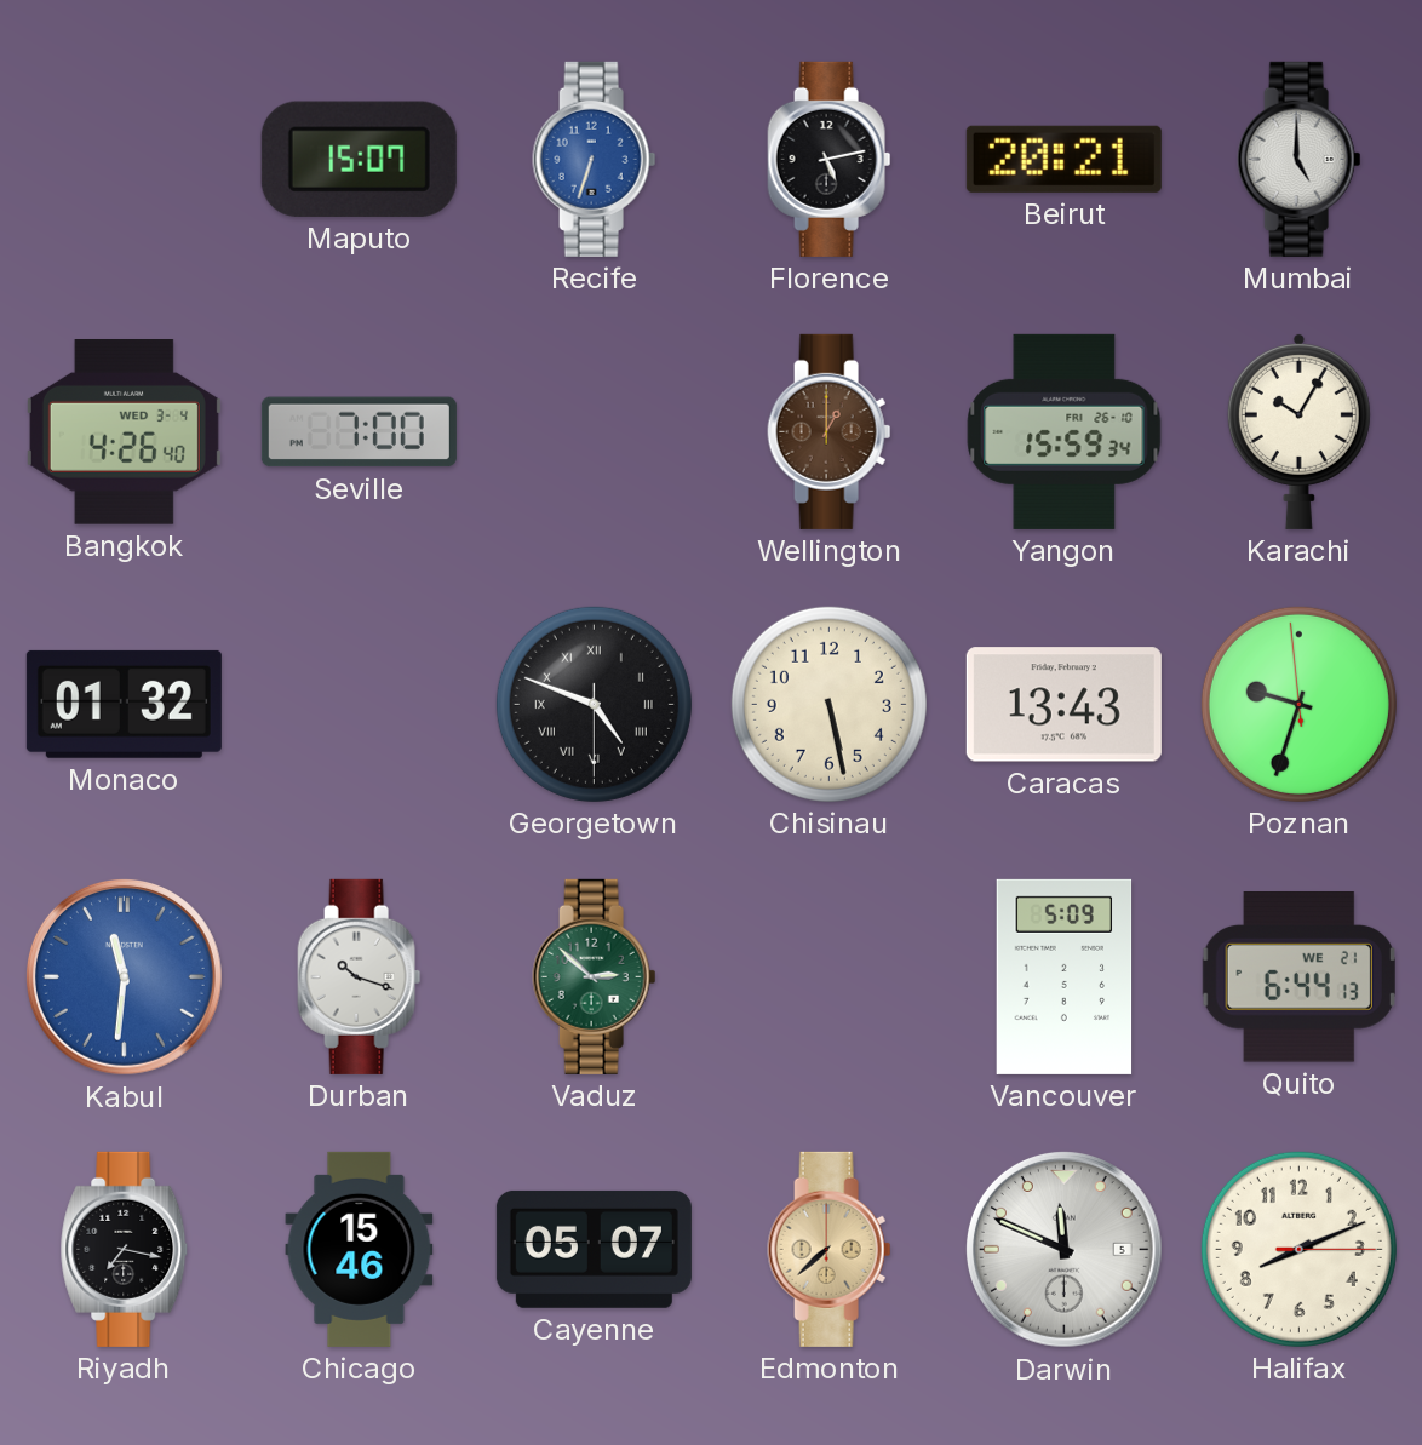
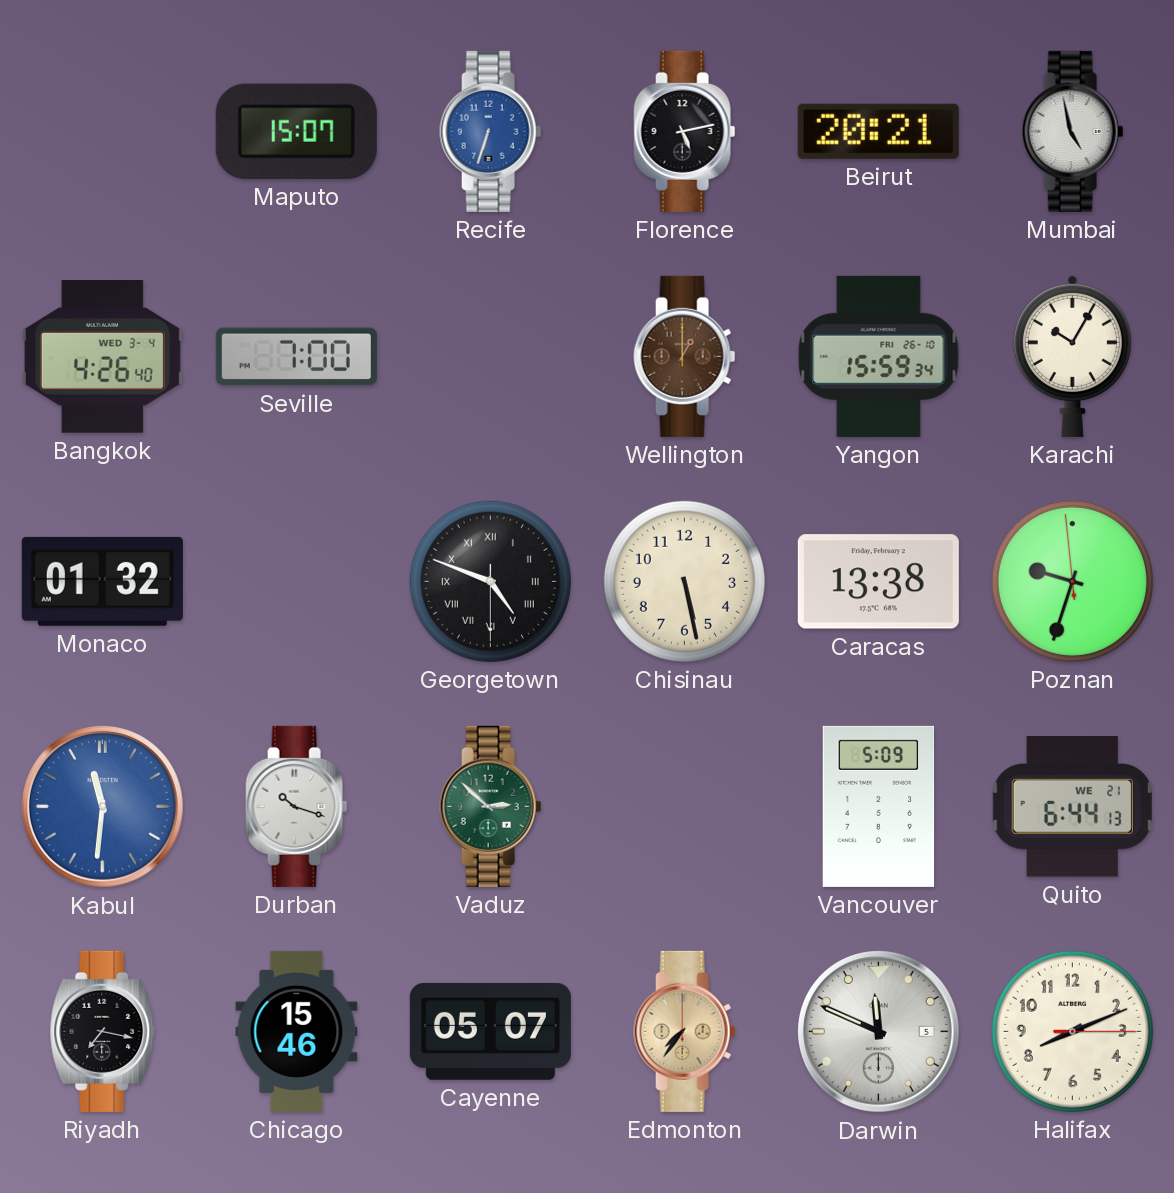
Mumbai: 5:00 -> 4:58
Caracas: 13:43 -> 13:38
Edmonton: 7:38 -> 7:36
